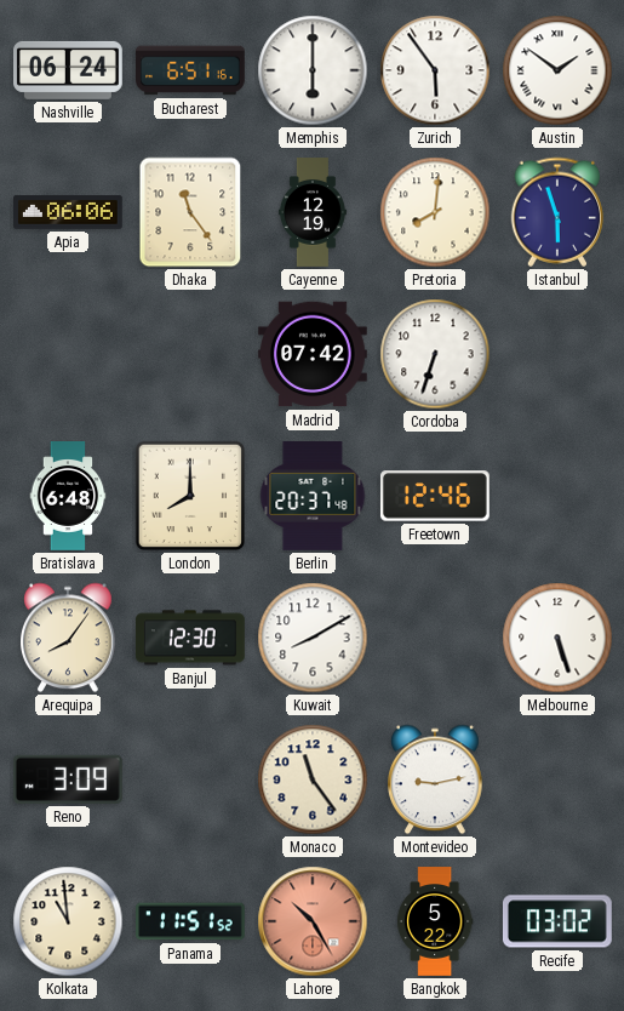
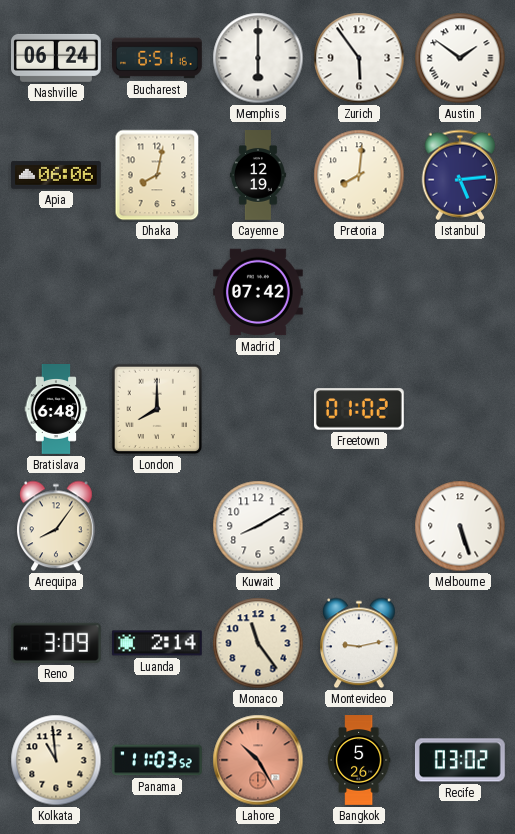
Dhaka: 11:24 -> 8:02
Istanbul: 5:57 -> 5:14
Cordoba: 6:33 -> none
Berlin: 20:37 -> none
Freetown: 12:46 -> 01:02
Banjul: 12:30 -> none
Luanda: none -> 2:14
Panama: 11:51 -> 11:03
Bangkok: 5:22 -> 5:26
